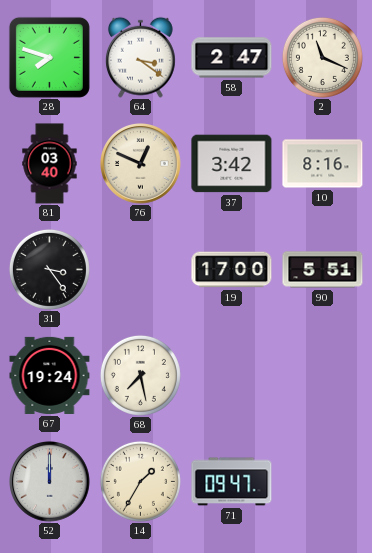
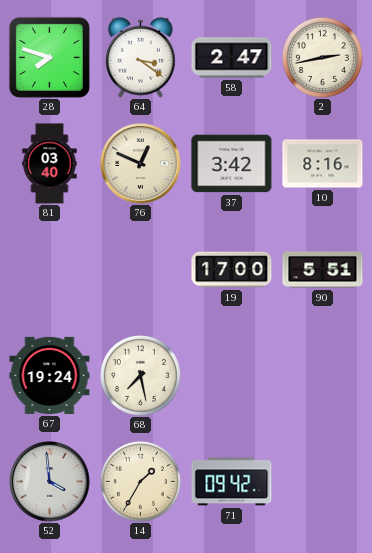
2: 11:19 -> 2:43
31: 3:24 -> none
52: 12:00 -> 3:59
71: 09:47 -> 09:42
